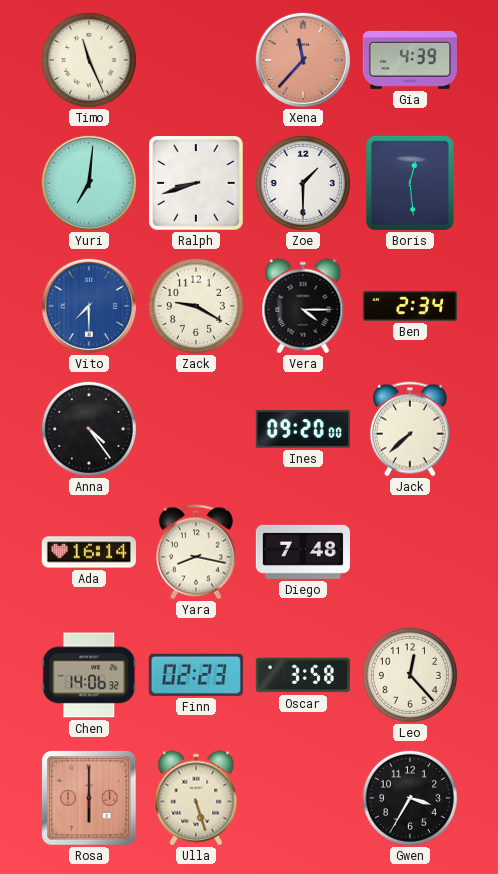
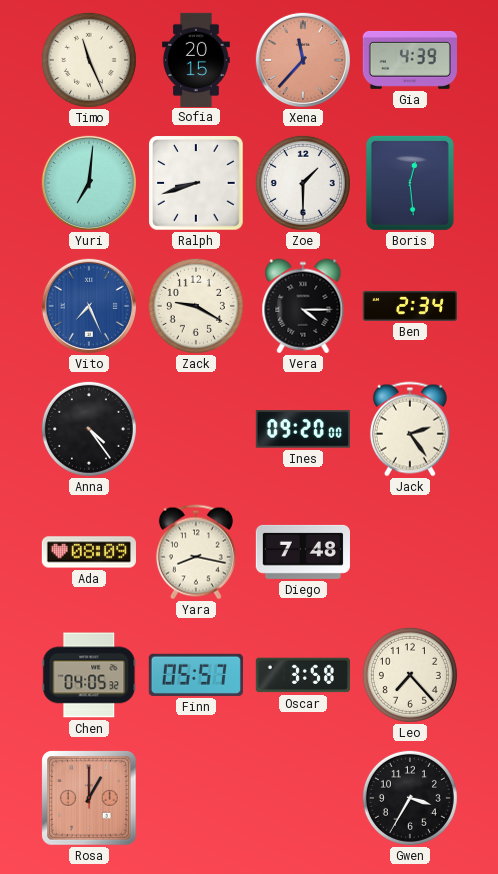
Sofia: none -> 20:15
Vito: 7:30 -> 7:26
Jack: 7:38 -> 2:24
Ada: 16:14 -> 08:09
Chen: 14:06 -> 04:05
Finn: 02:23 -> 05:57
Leo: 12:23 -> 7:23
Rosa: 6:00 -> 1:00
Ulla: 5:27 -> none
